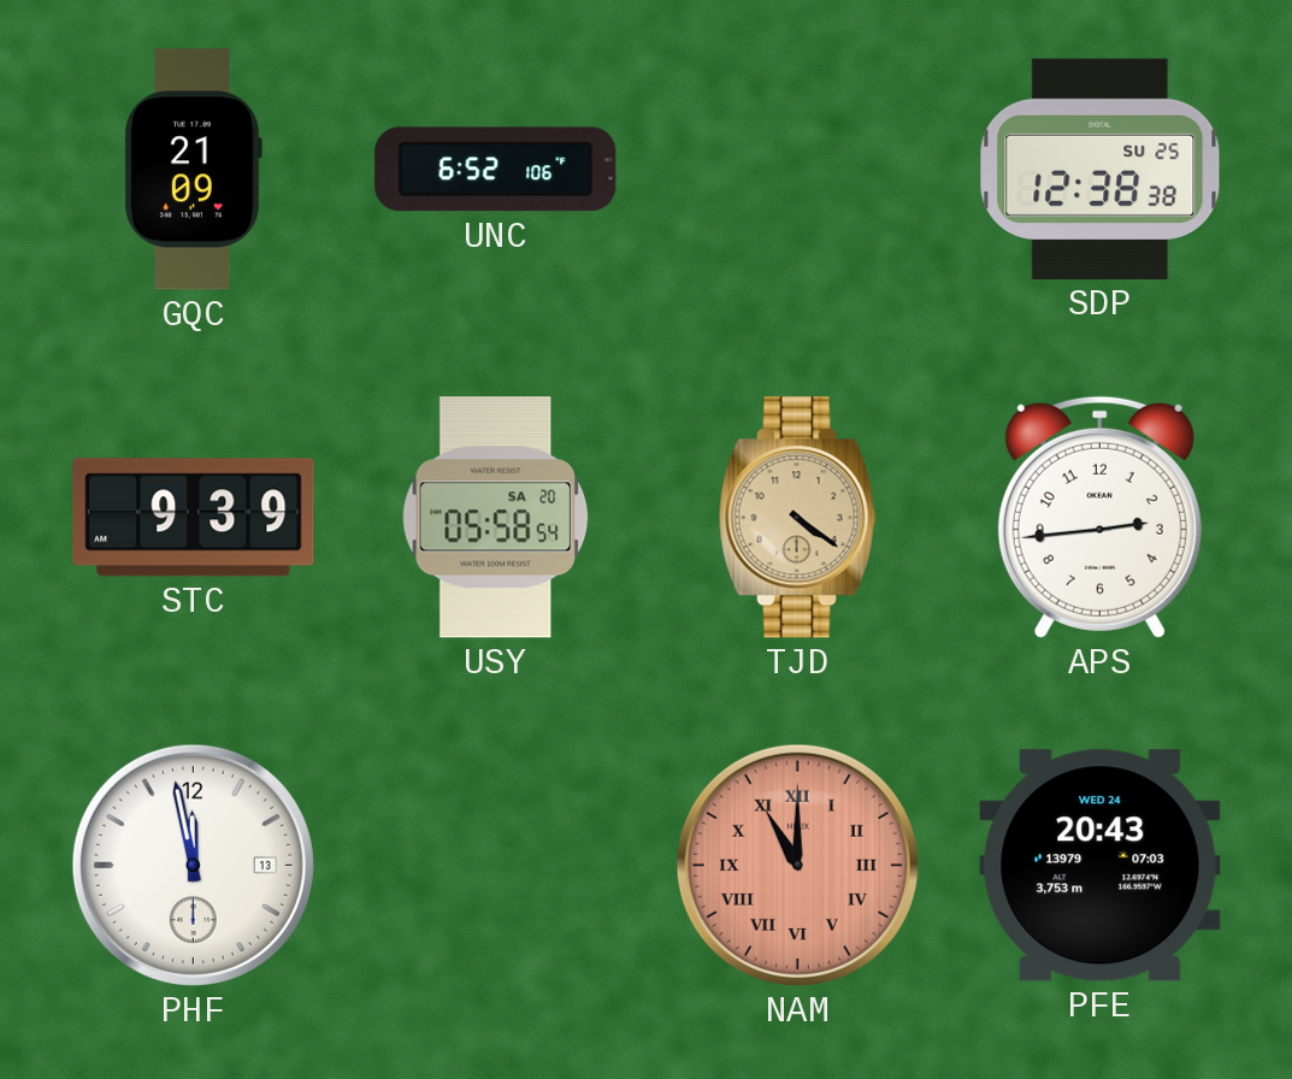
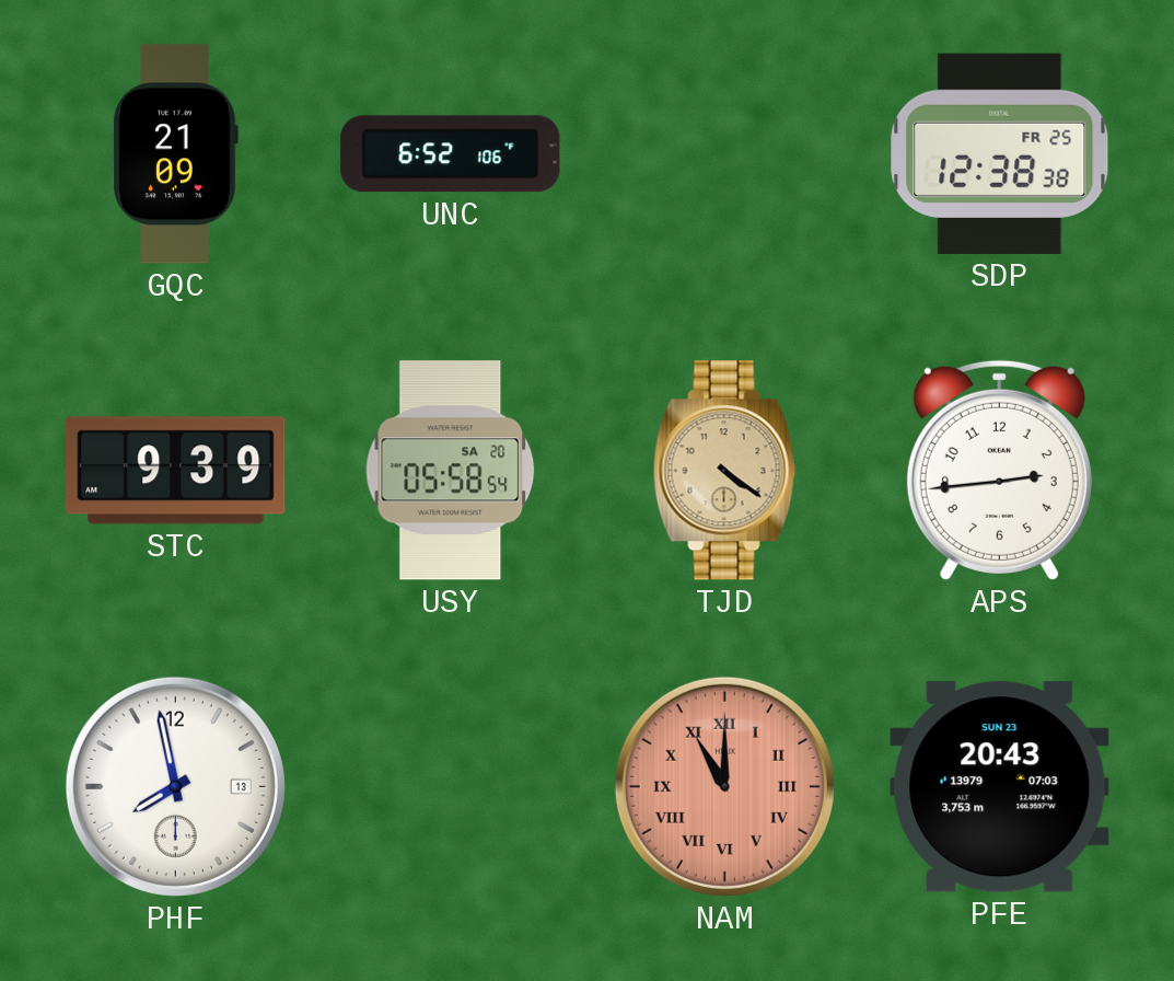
SDP date: SU 25 -> FR 25
PHF: 11:58 -> 7:58
PFE date: WED 24 -> SUN 23
